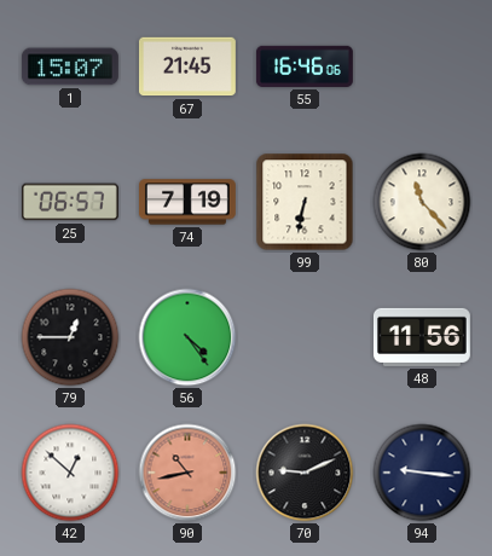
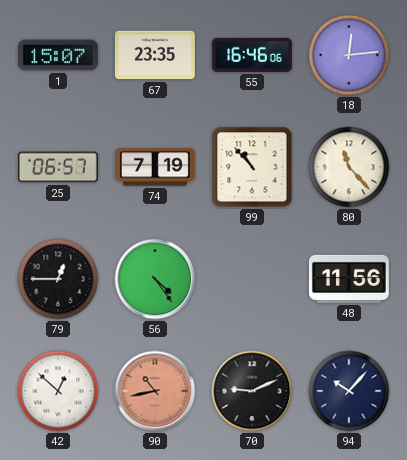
67: 21:45 -> 23:35
18: none -> 12:14
99: 6:32 -> 10:53
94: 9:16 -> 10:07
